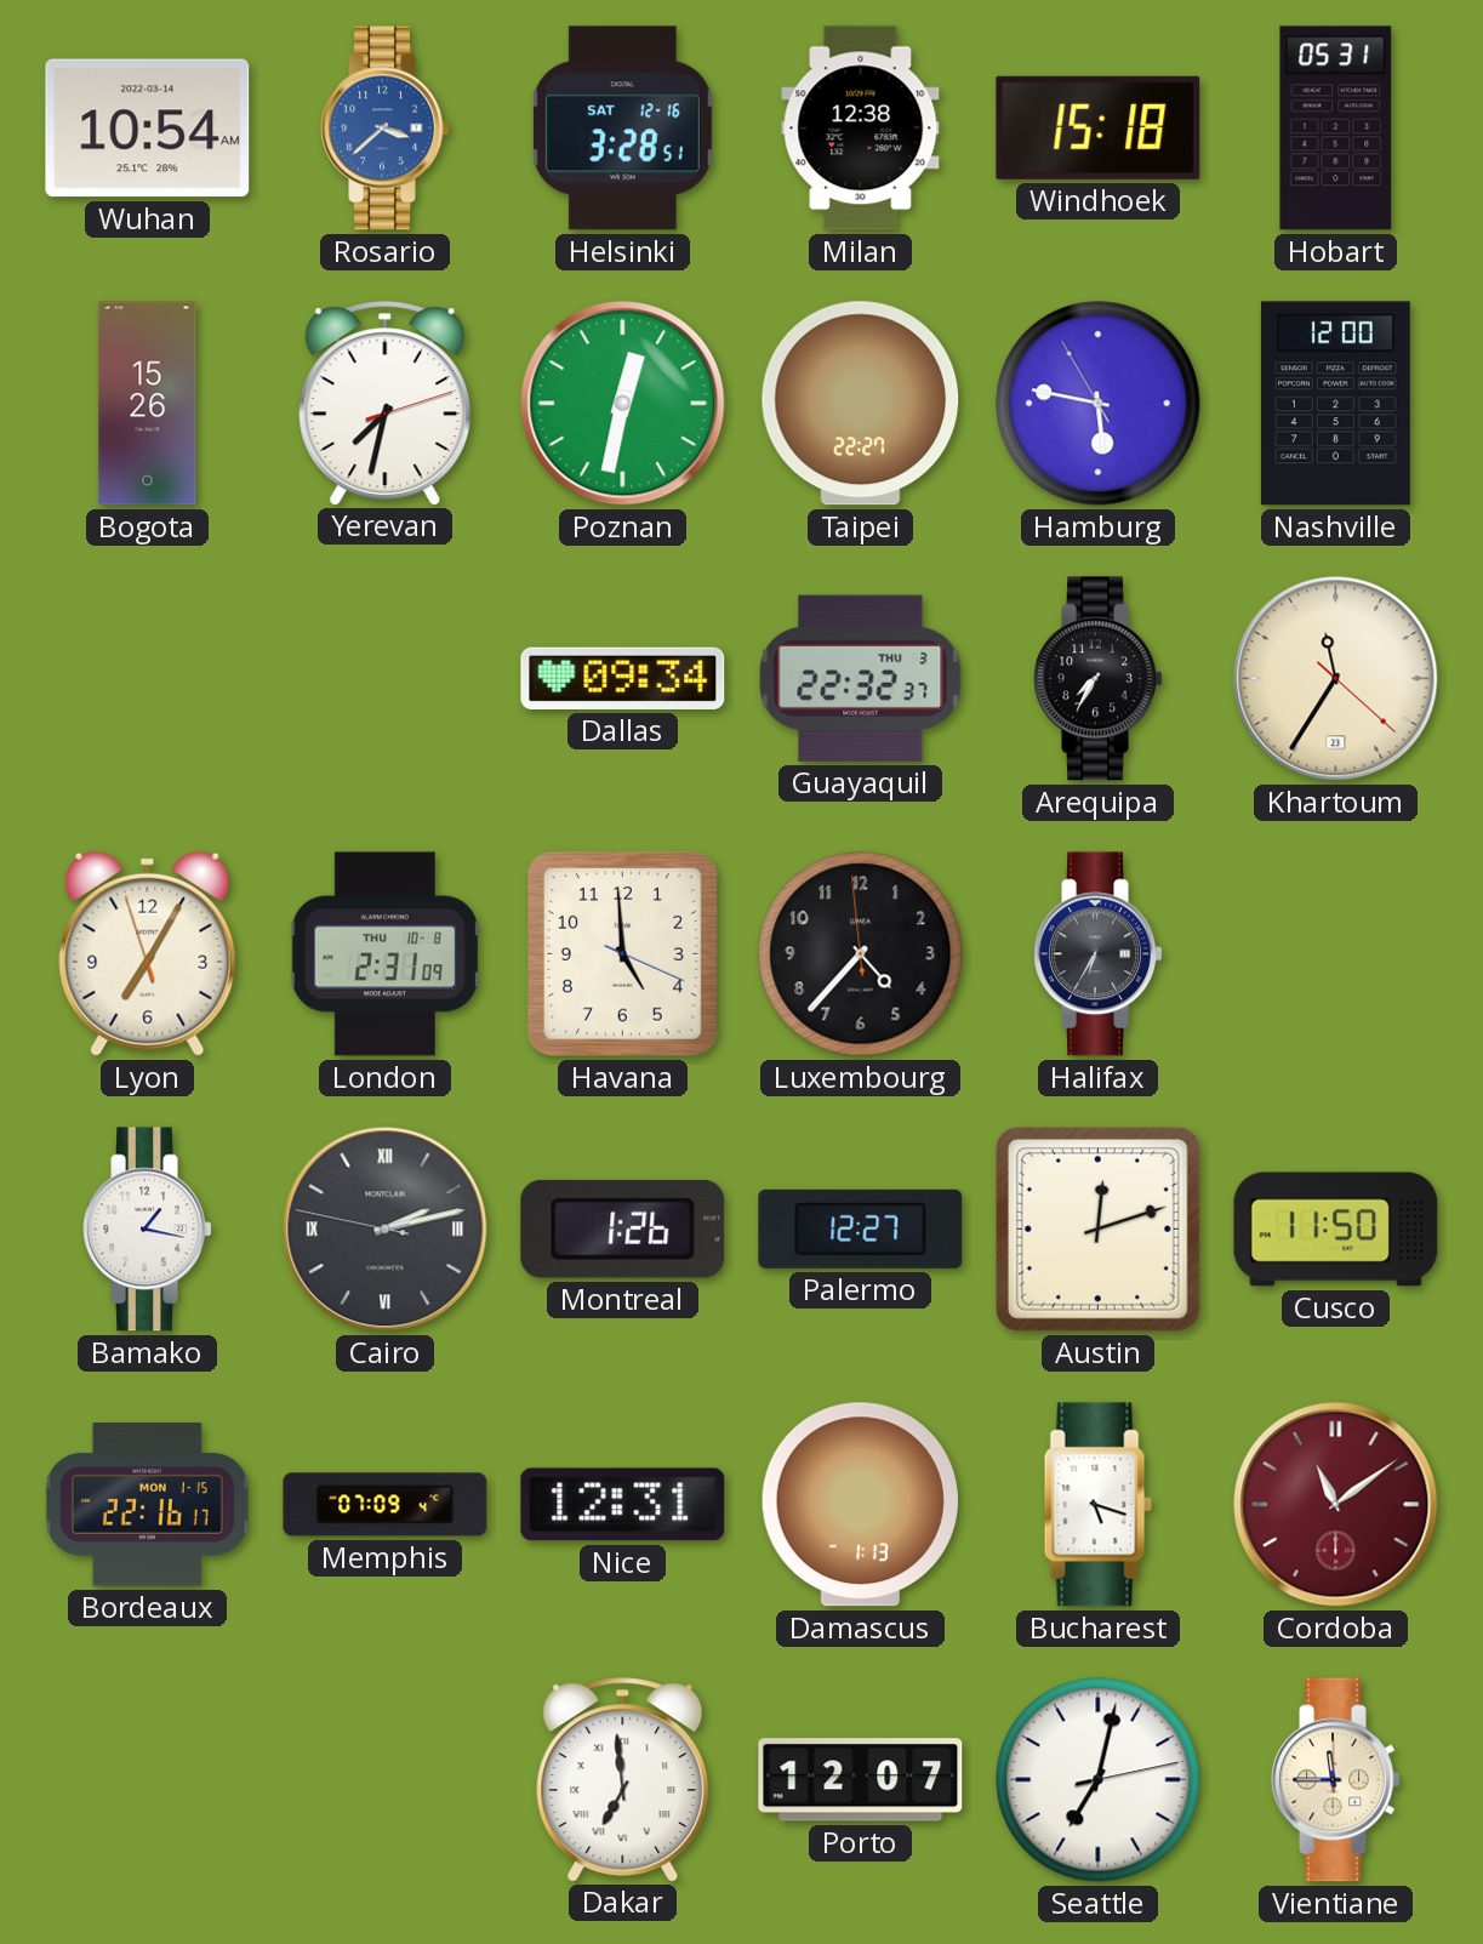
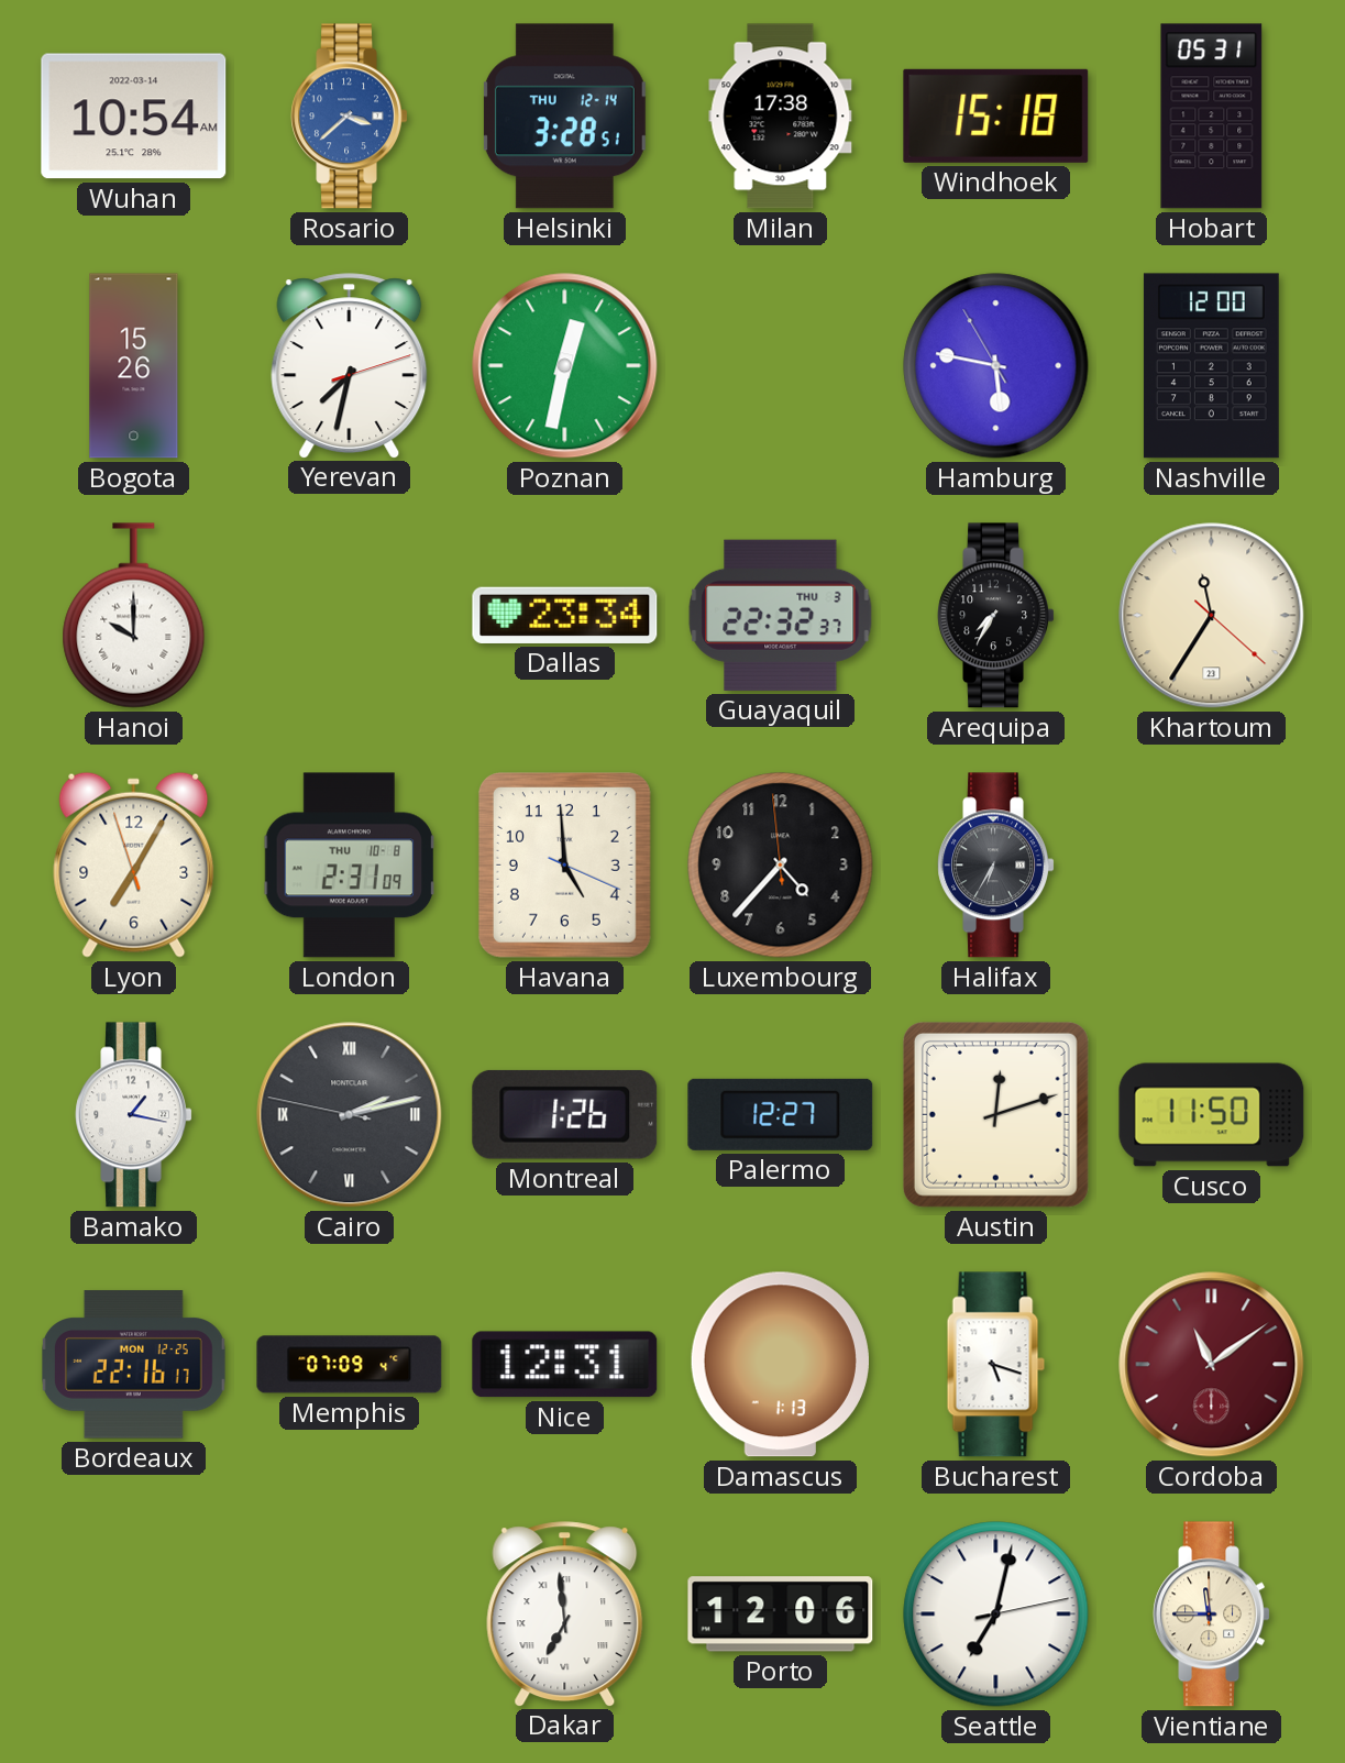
Helsinki date: SAT 12-16 -> THU 12-14
Milan: 12:38 -> 17:38
Taipei: 22:27 -> none
Hanoi: none -> 10:00
Dallas: 09:34 -> 23:34
Bordeaux date: MON 1-15 -> MON 12-25
Porto: 12:07 -> 12:06
